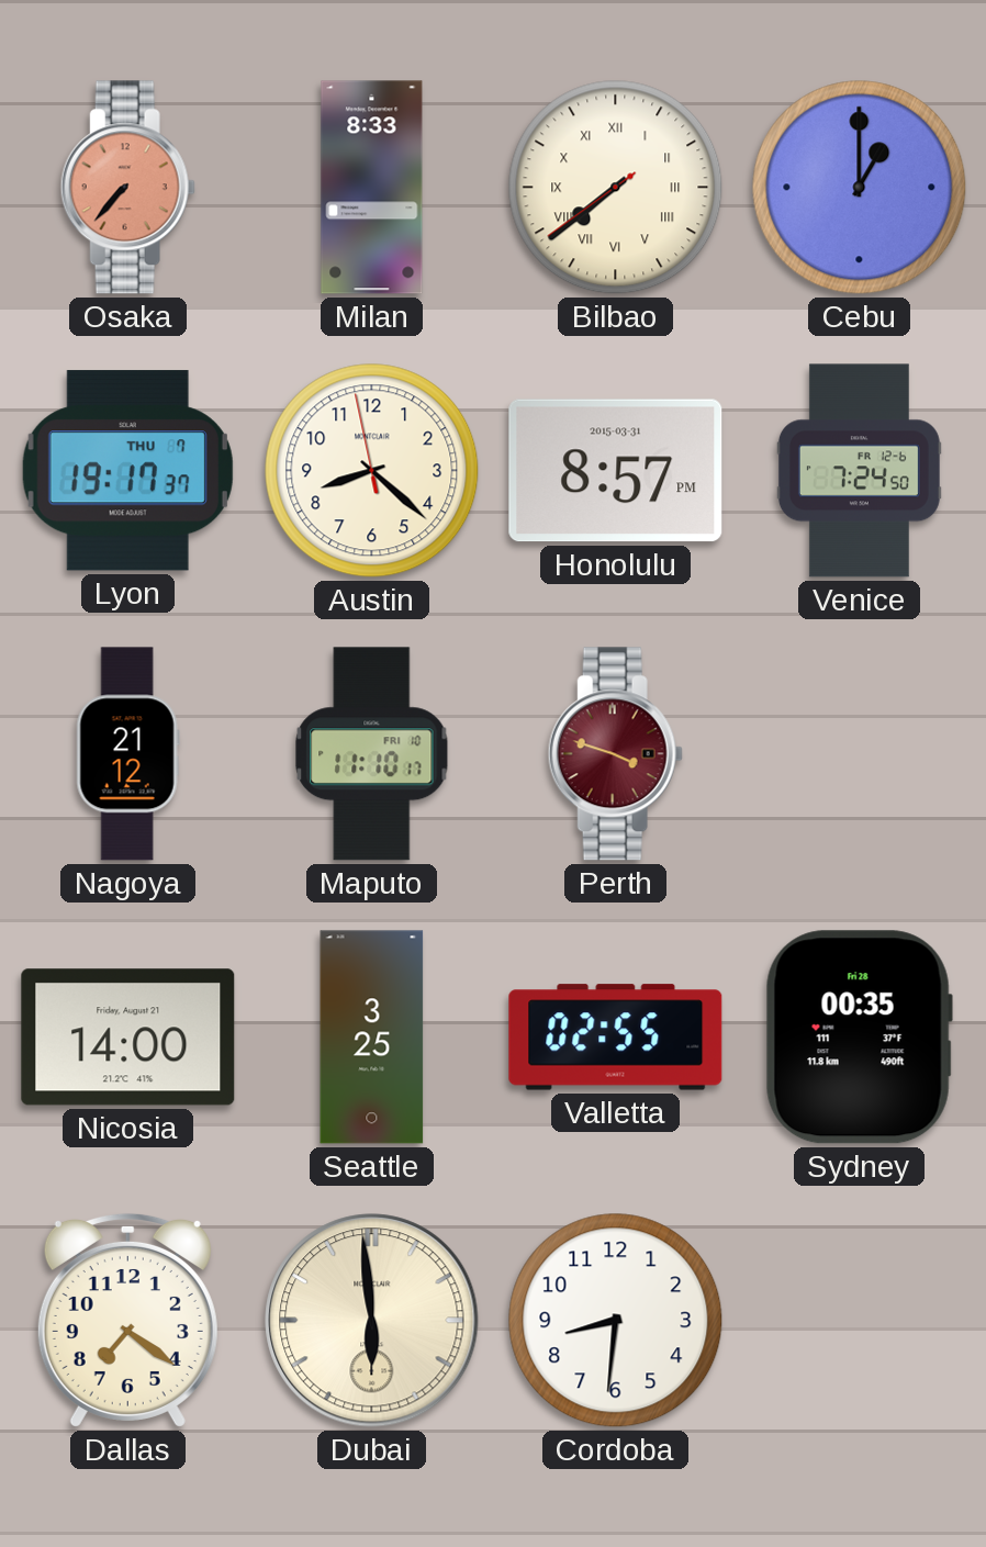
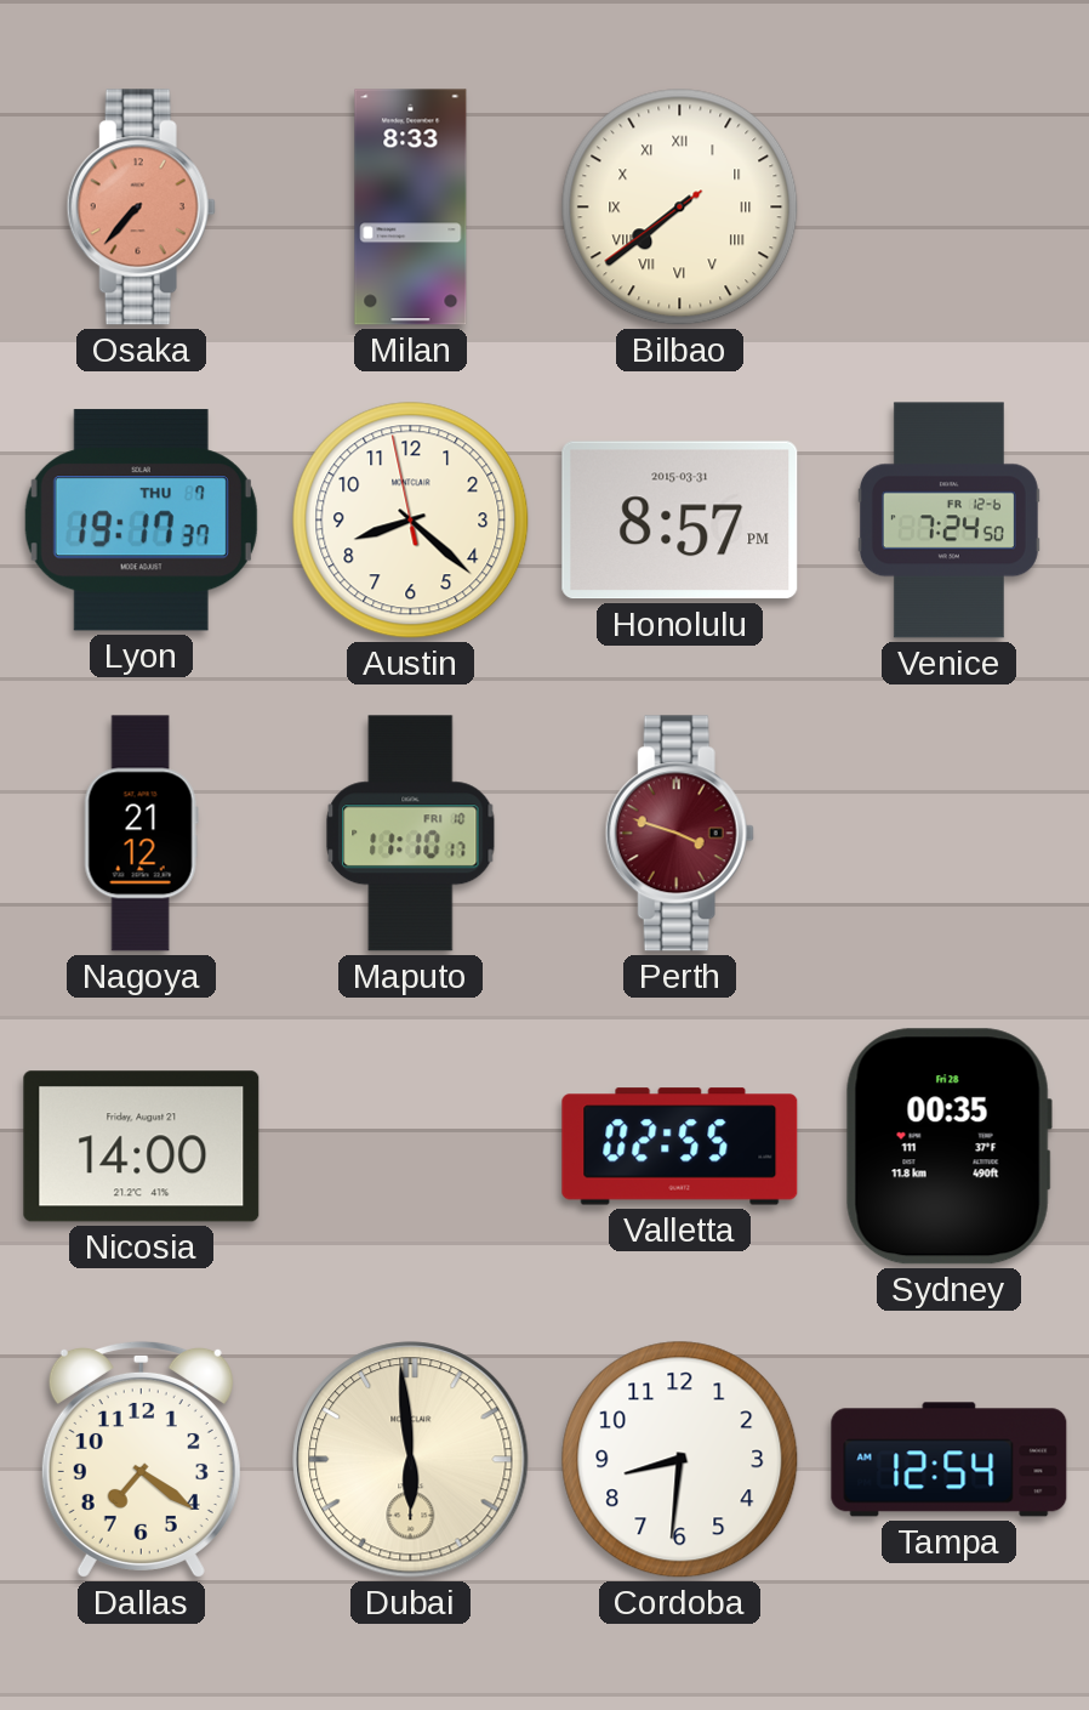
Cebu: 1:00 -> none
Seattle: 3:25 -> none
Tampa: none -> 12:54
